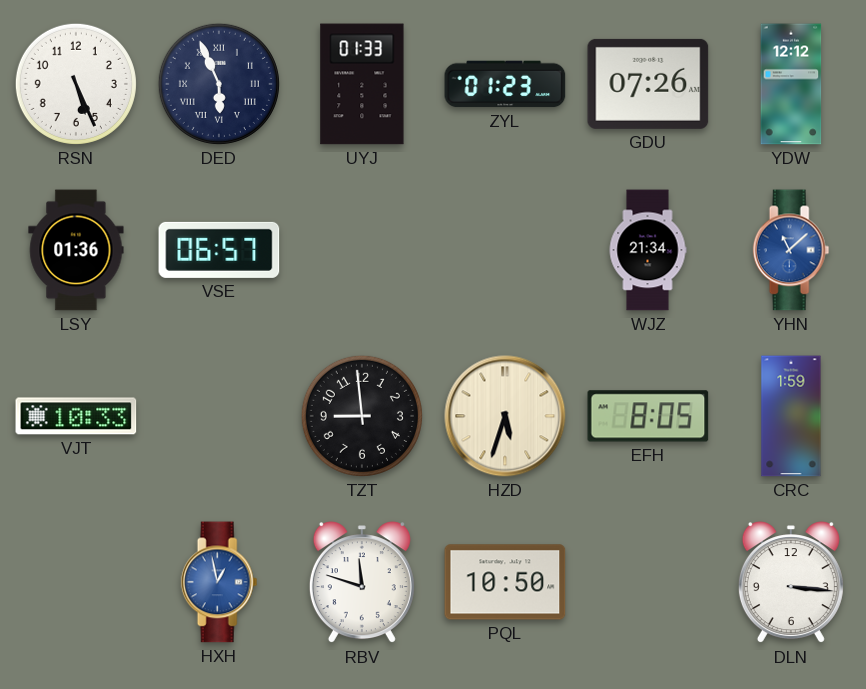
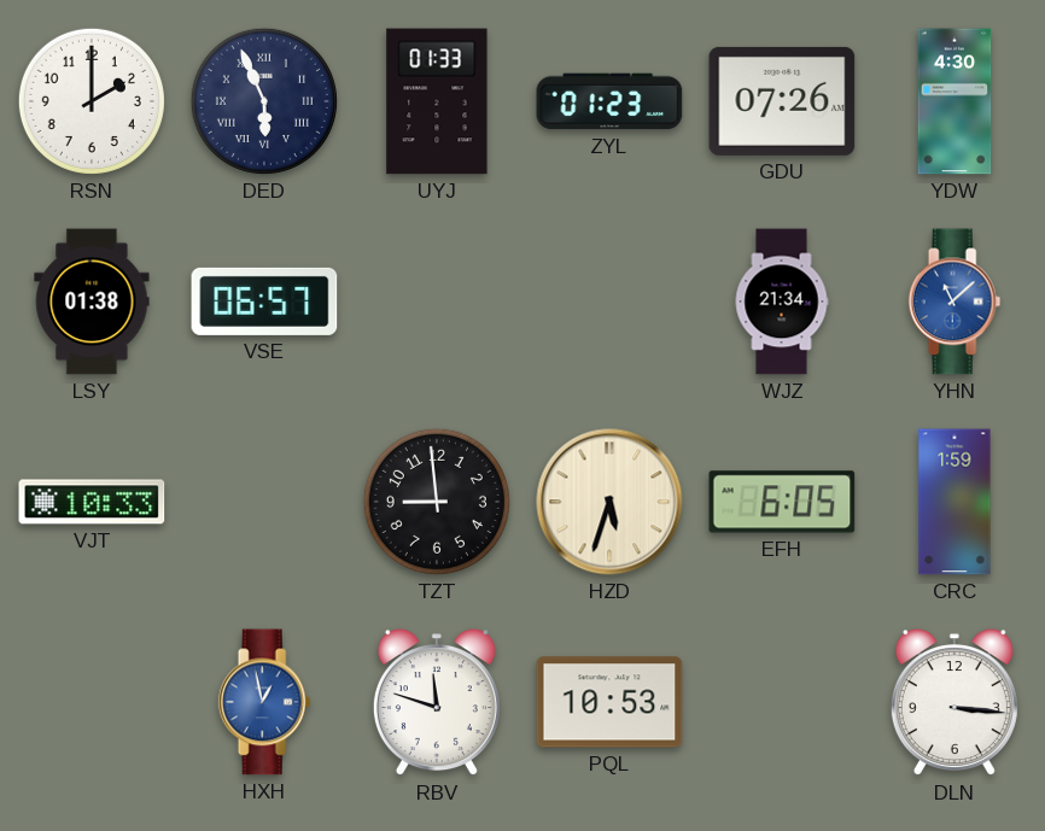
RSN: 5:26 -> 2:00
YDW: 12:12 -> 4:30
LSY: 01:36 -> 01:38
EFH: 8:05 -> 6:05
PQL: 10:50 -> 10:53
